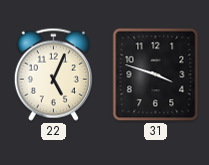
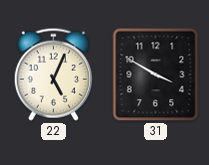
31: 3:48 -> 3:50
